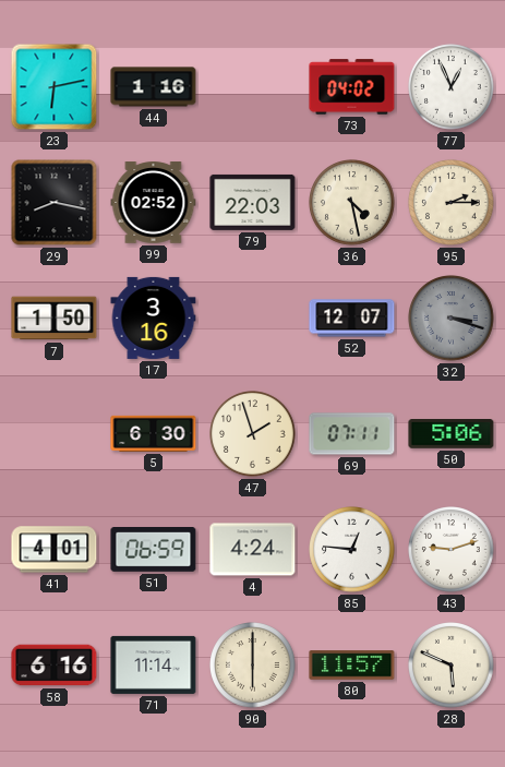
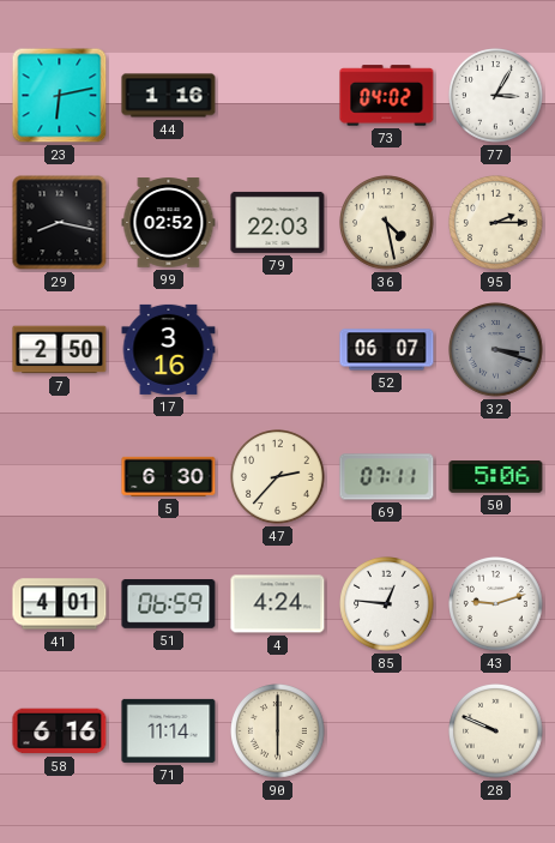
77: 12:56 -> 3:05
7: 1:50 -> 2:50
52: 12:07 -> 06:07
47: 1:57 -> 2:37
80: 11:57 -> none
28: 5:49 -> 9:49
